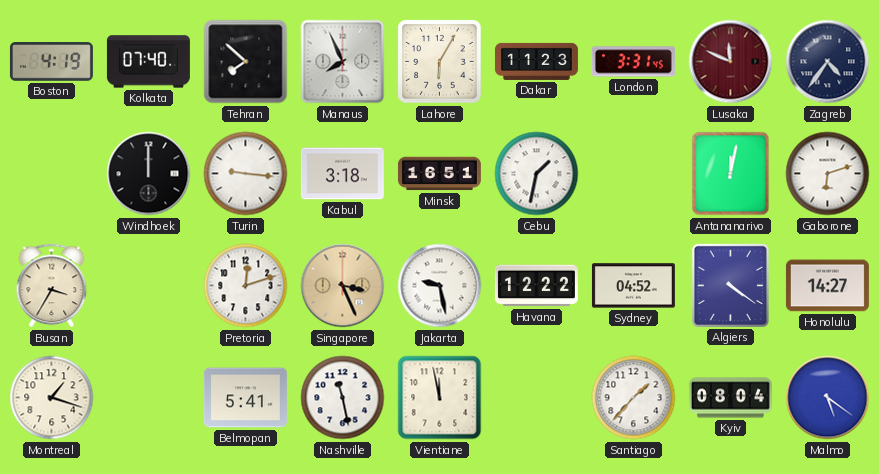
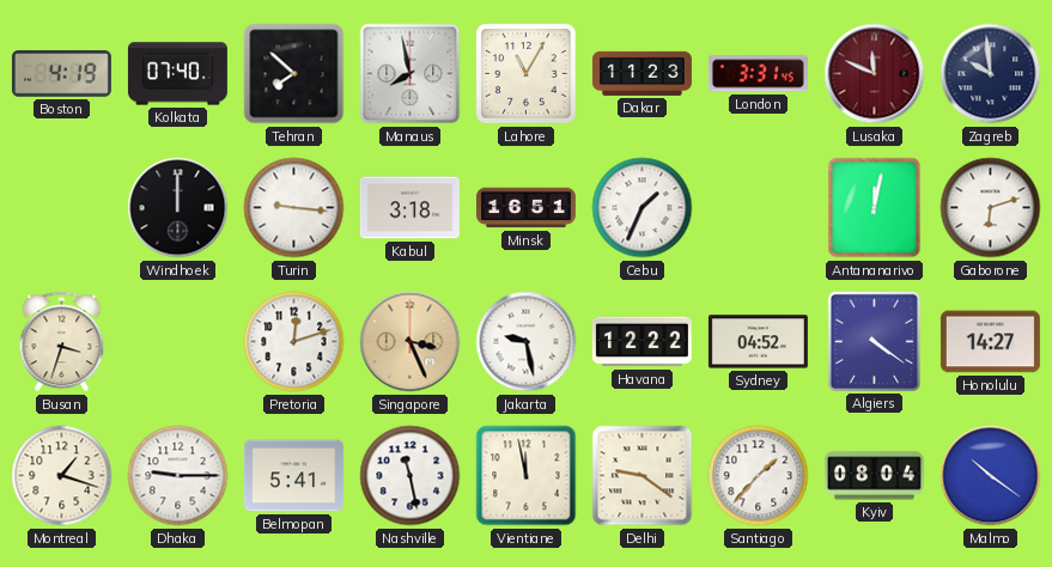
Manaus: 7:56 -> 7:58
Lahore: 6:05 -> 11:05
Zagreb: 4:36 -> 9:59
Cebu: 1:32 -> 1:34
Busan: 3:35 -> 3:33
Dhaka: none -> 9:15
Delhi: none -> 9:21
Malmo: 5:21 -> 10:21
